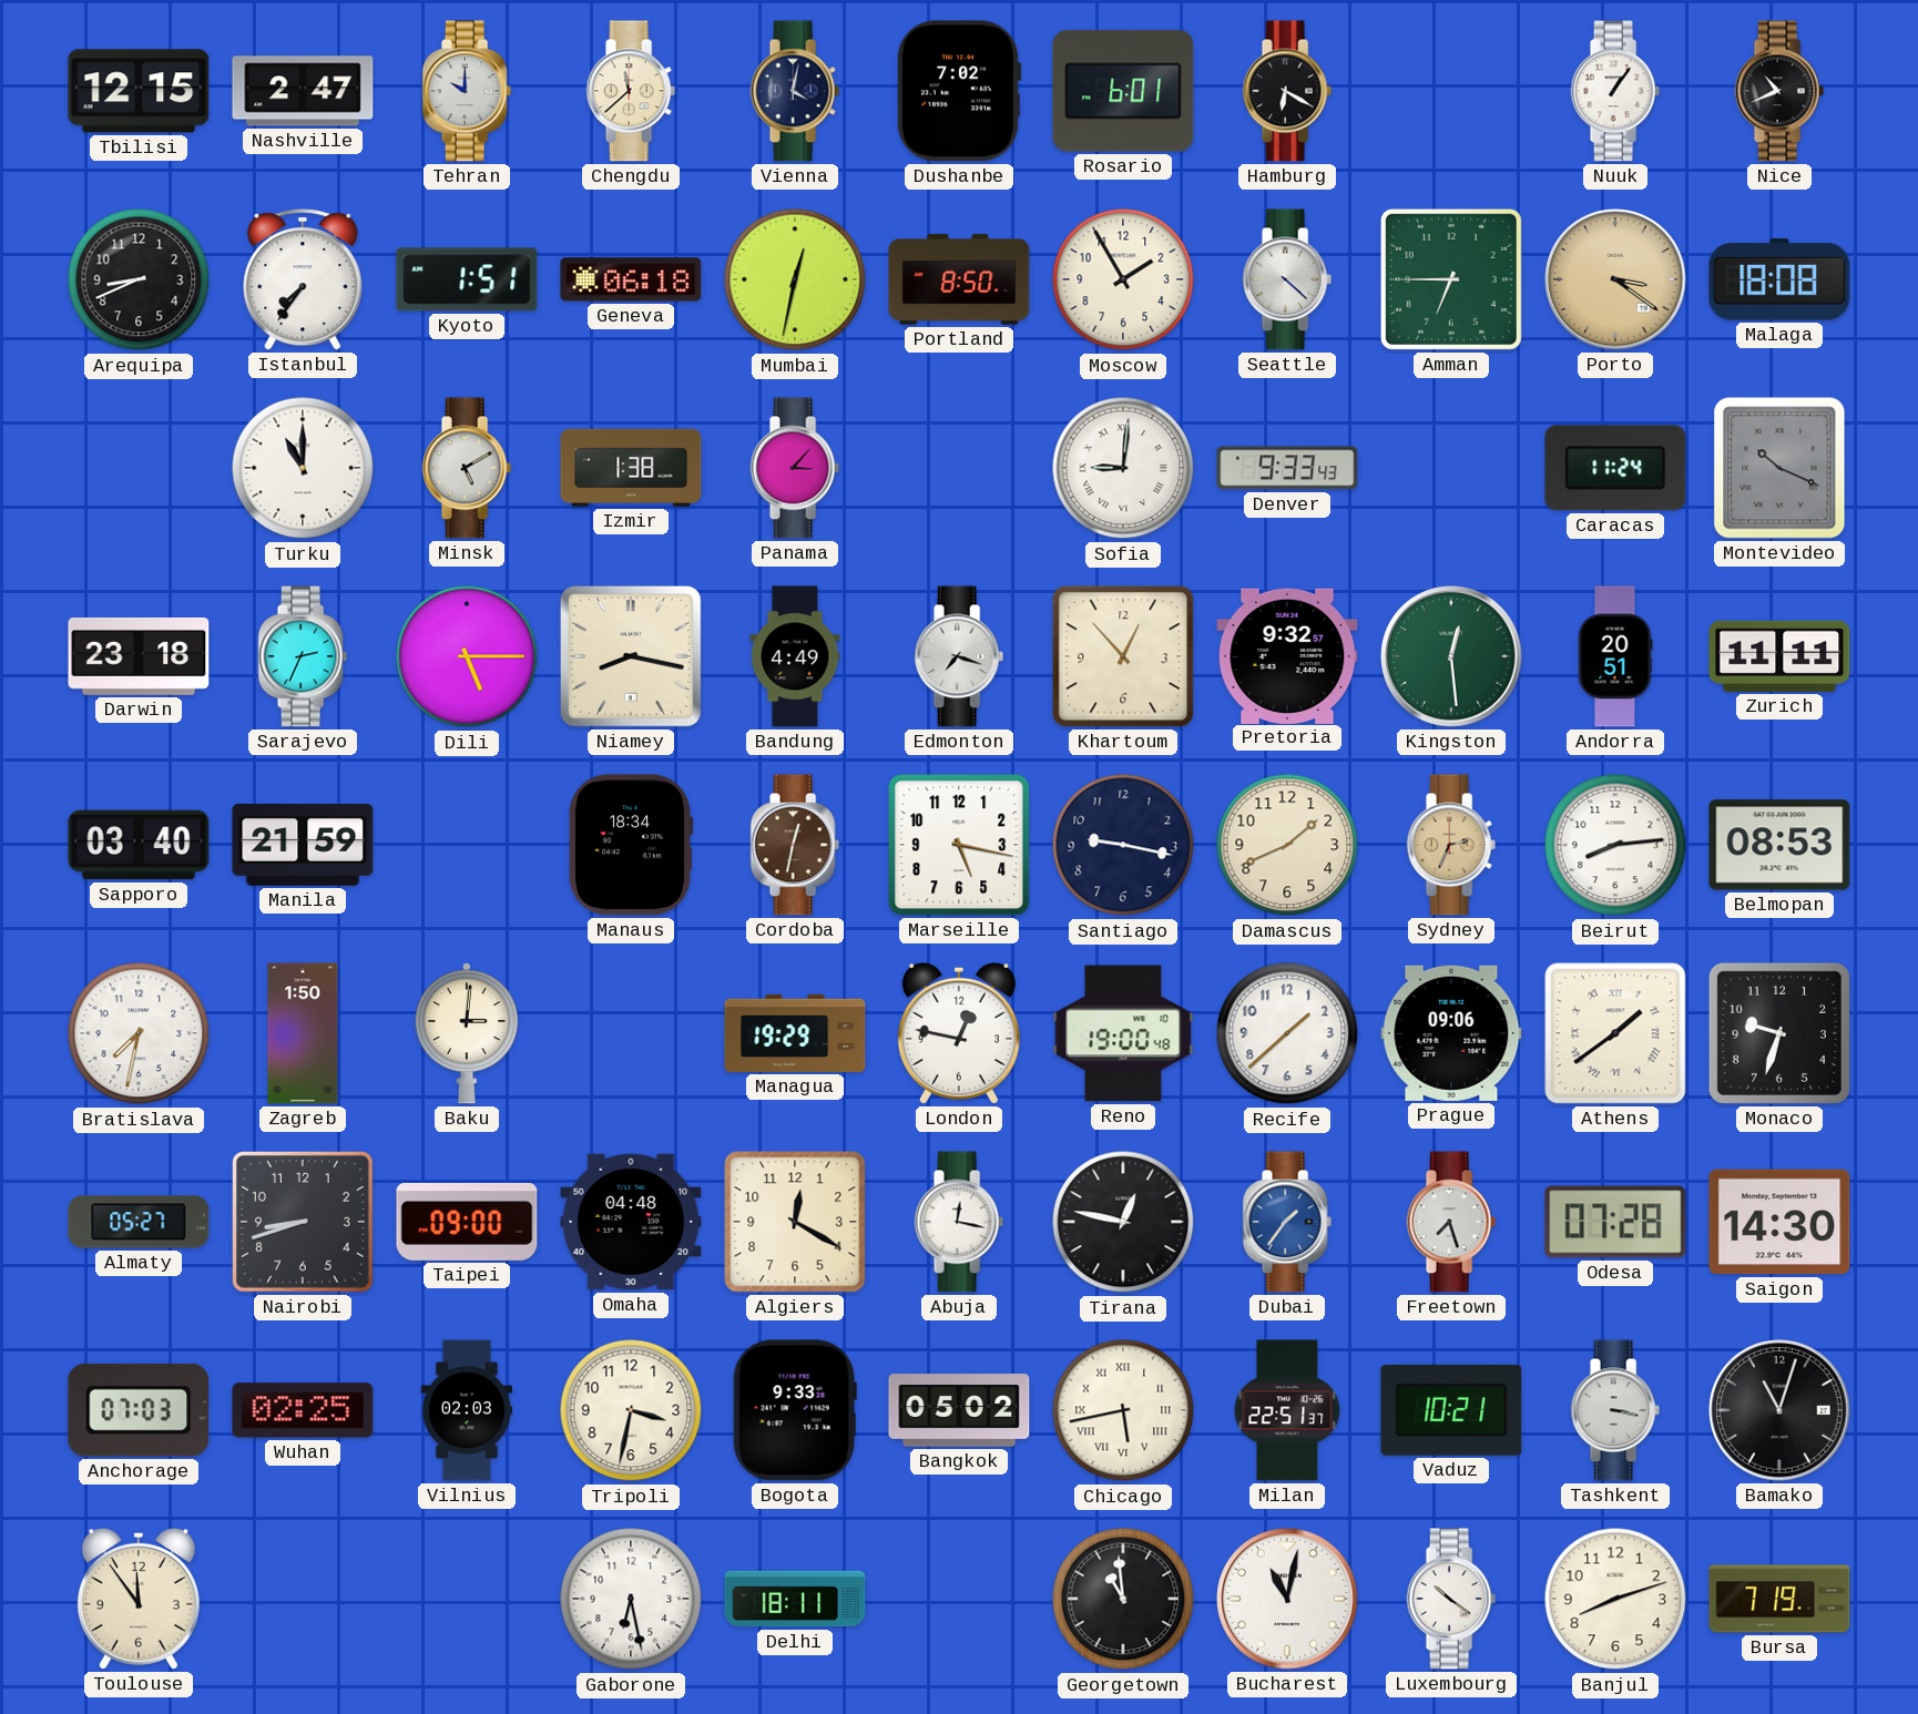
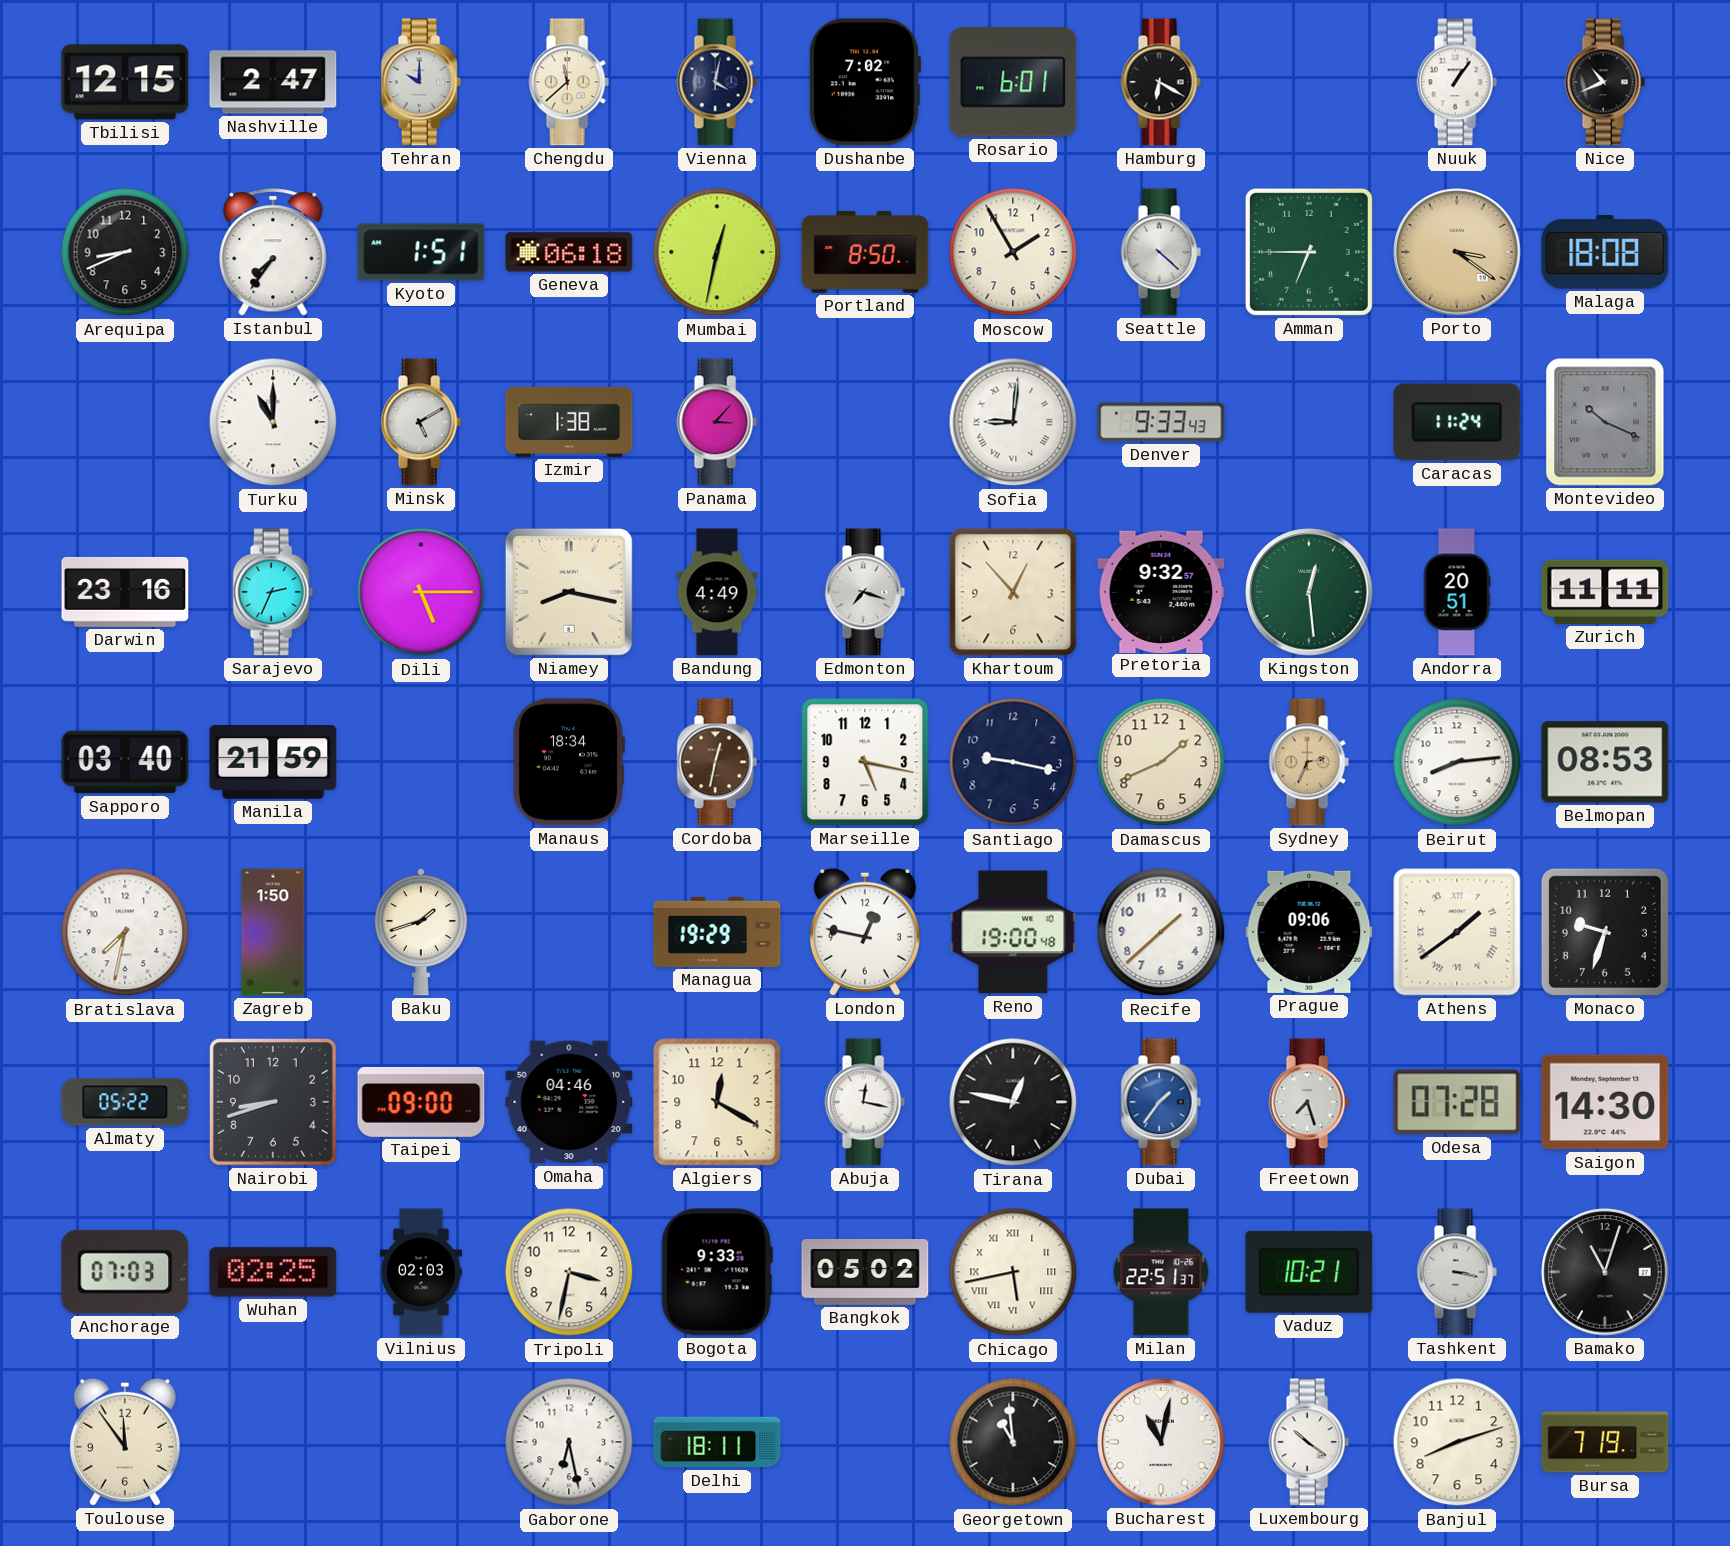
Darwin: 23:18 -> 23:16
Baku: 3:01 -> 1:42
Almaty: 05:27 -> 05:22
Omaha: 04:48 -> 04:46
